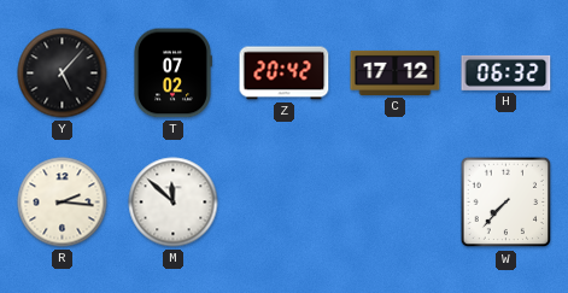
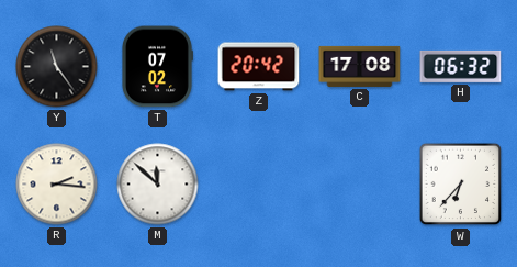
Y: 5:07 -> 11:24
C: 17:12 -> 17:08
W: 7:37 -> 6:37
